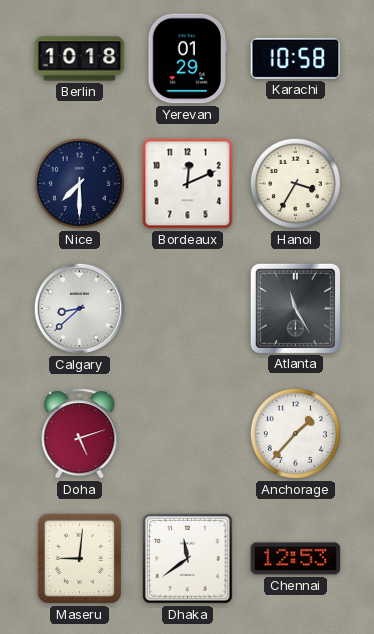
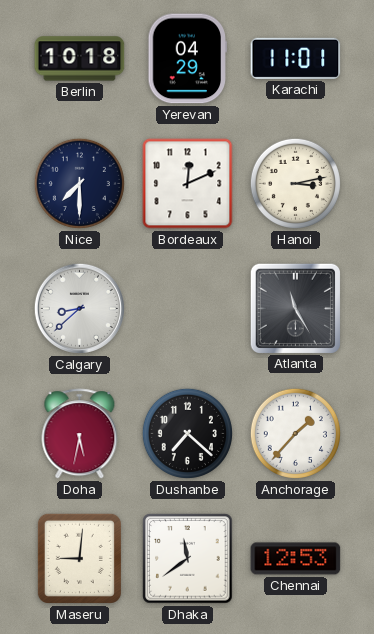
Yerevan: 01:29 -> 04:29
Karachi: 10:58 -> 11:01
Hanoi: 3:35 -> 3:13
Doha: 5:12 -> 5:32
Dushanbe: none -> 7:22
